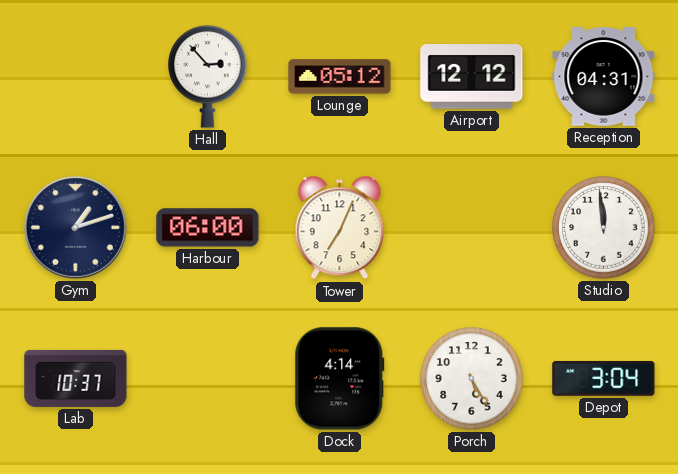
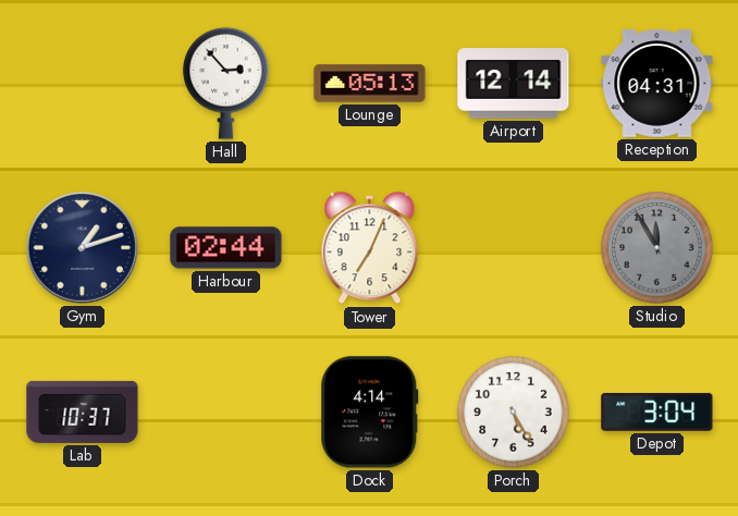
Lounge: 05:12 -> 05:13
Airport: 12:12 -> 12:14
Harbour: 06:00 -> 02:44
Studio: 11:59 -> 11:55
Studio dial: white -> grey
